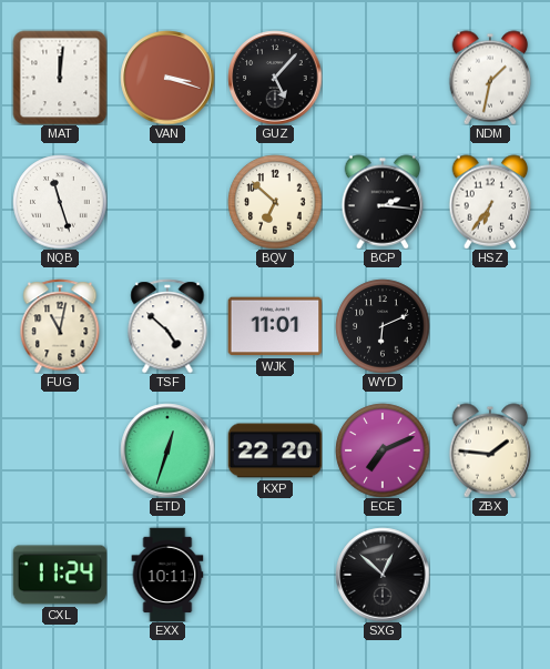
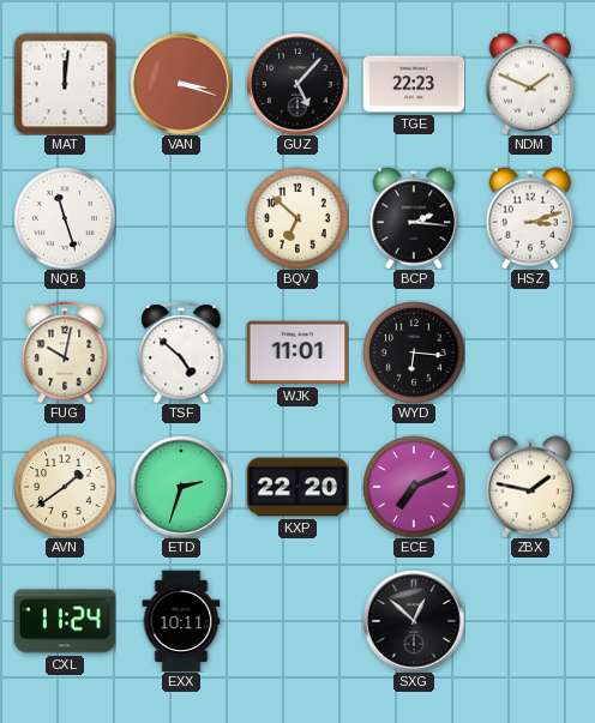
TGE: none -> 22:23
NDM: 1:32 -> 1:49
HSZ: 6:36 -> 3:12
FUG: 11:02 -> 10:02
WYD: 6:11 -> 6:16
AVN: none -> 1:39
ETD: 12:33 -> 2:33
ZBX: 1:46 -> 1:47
